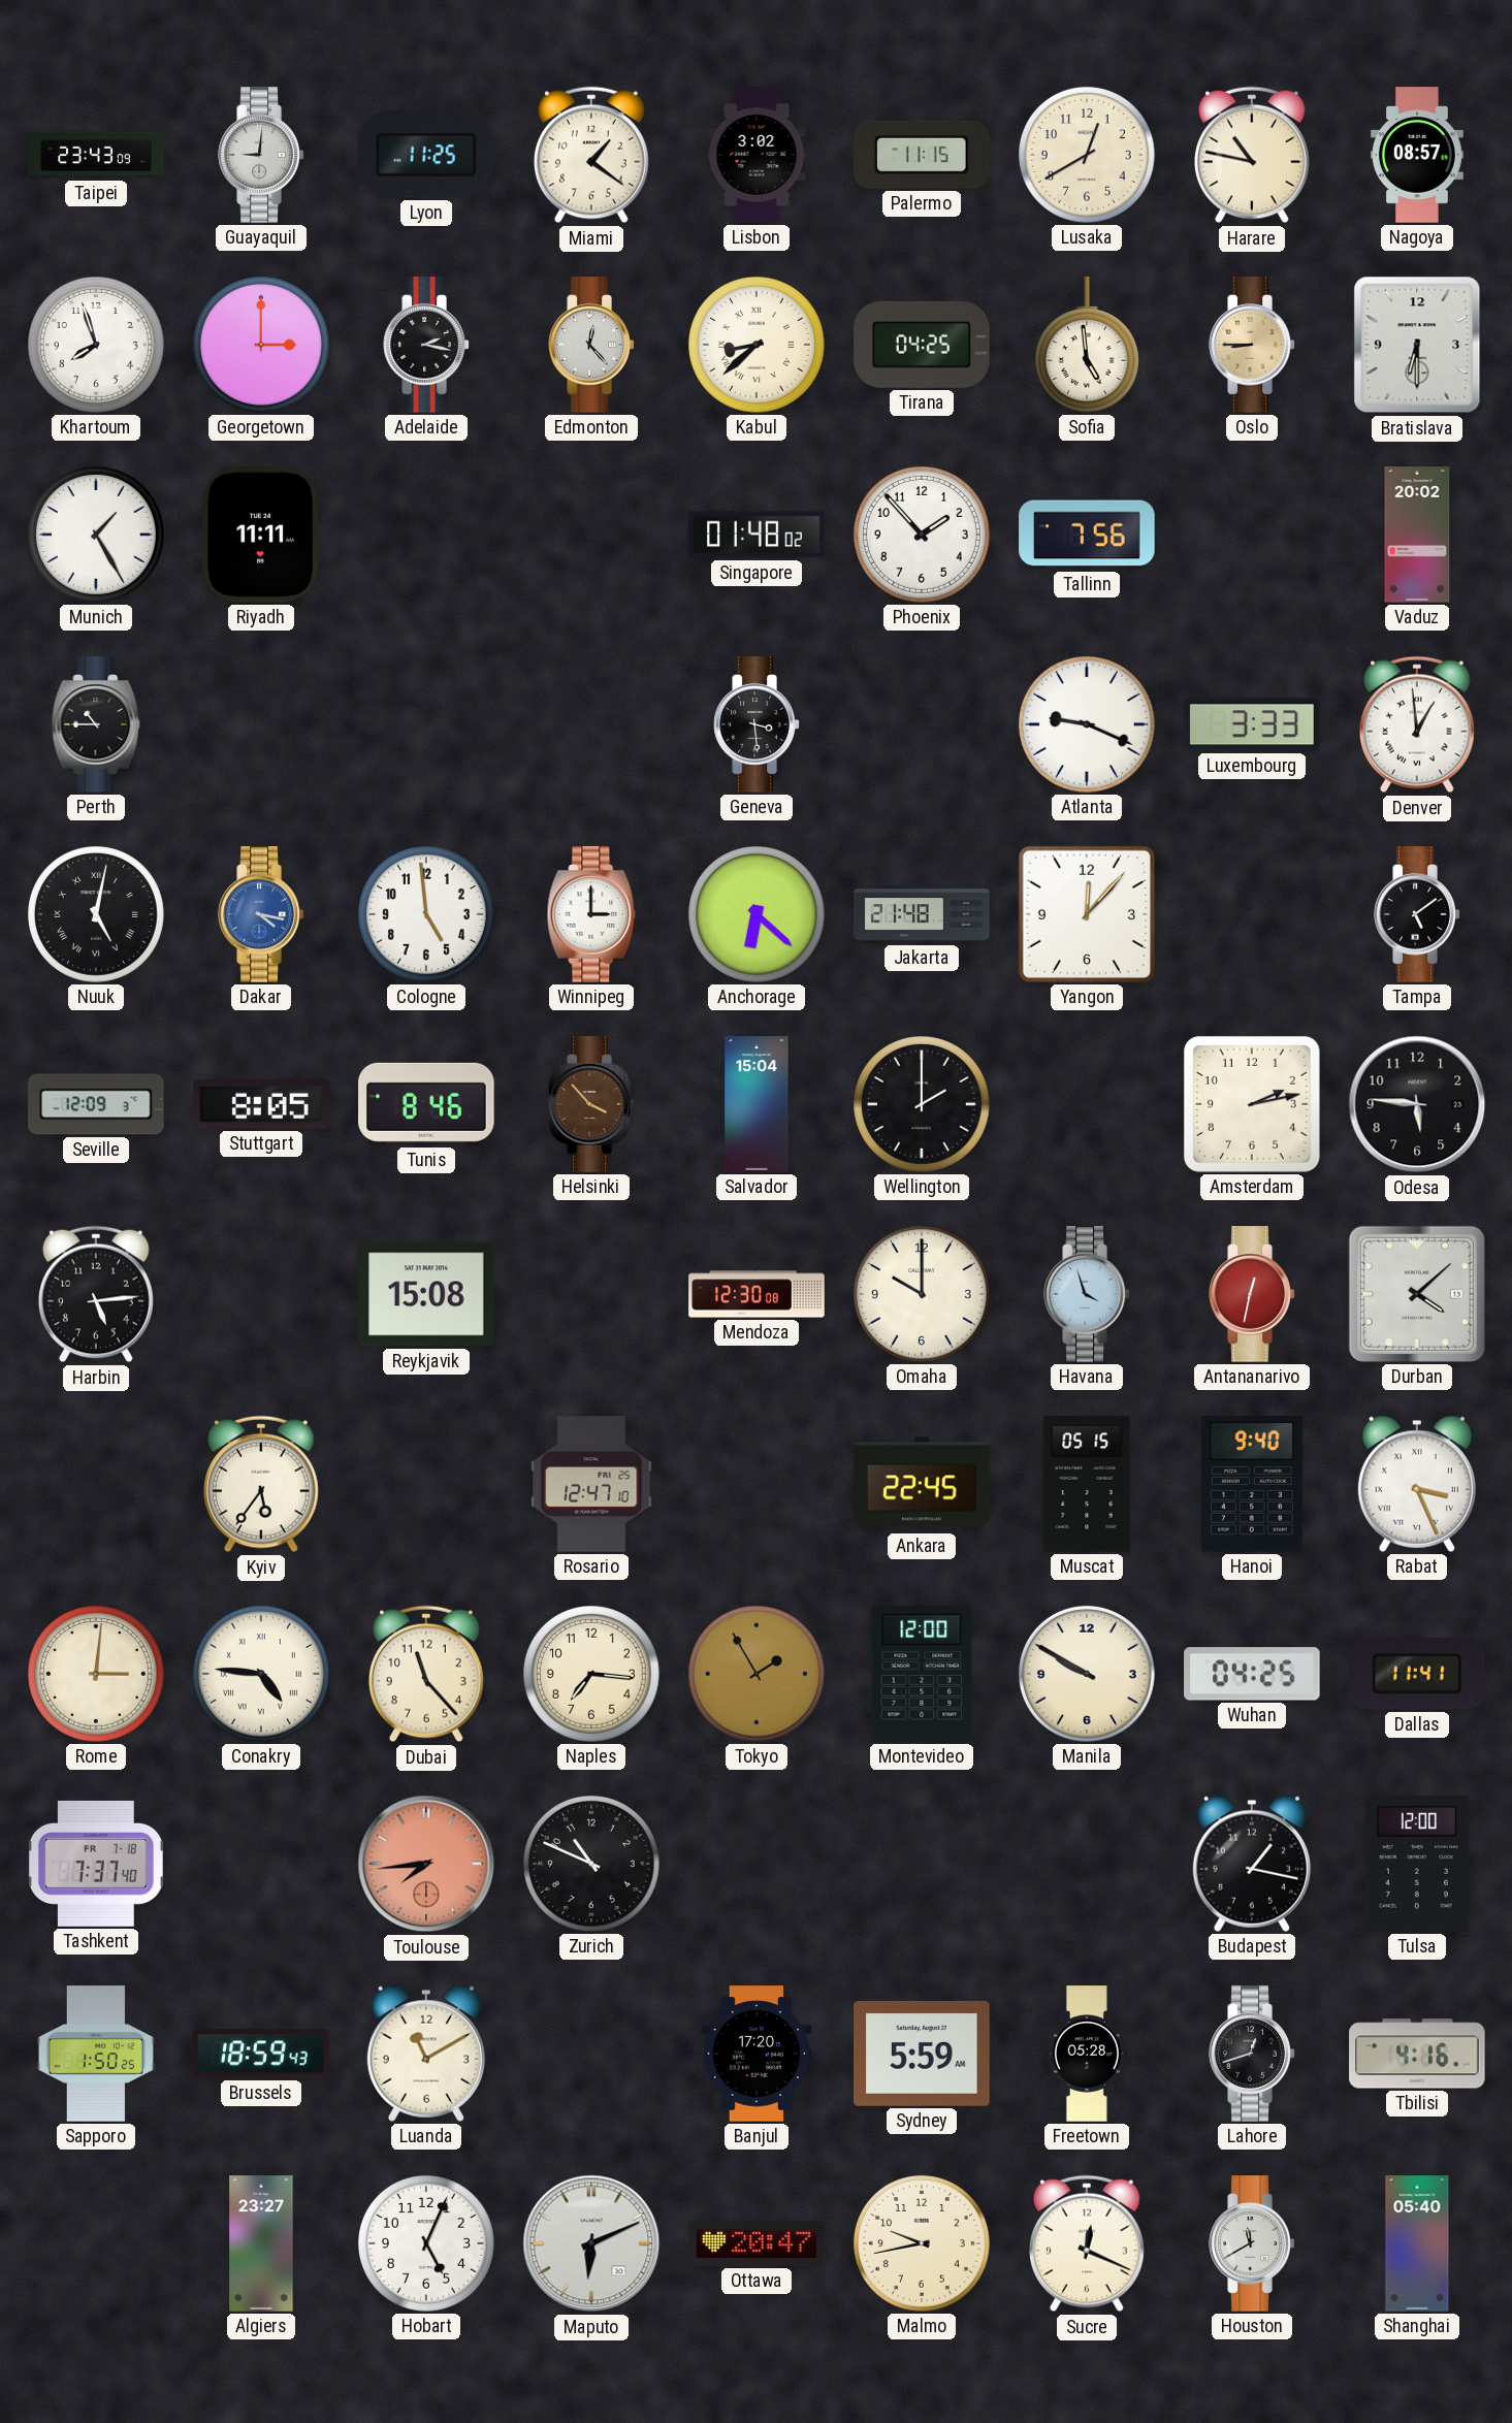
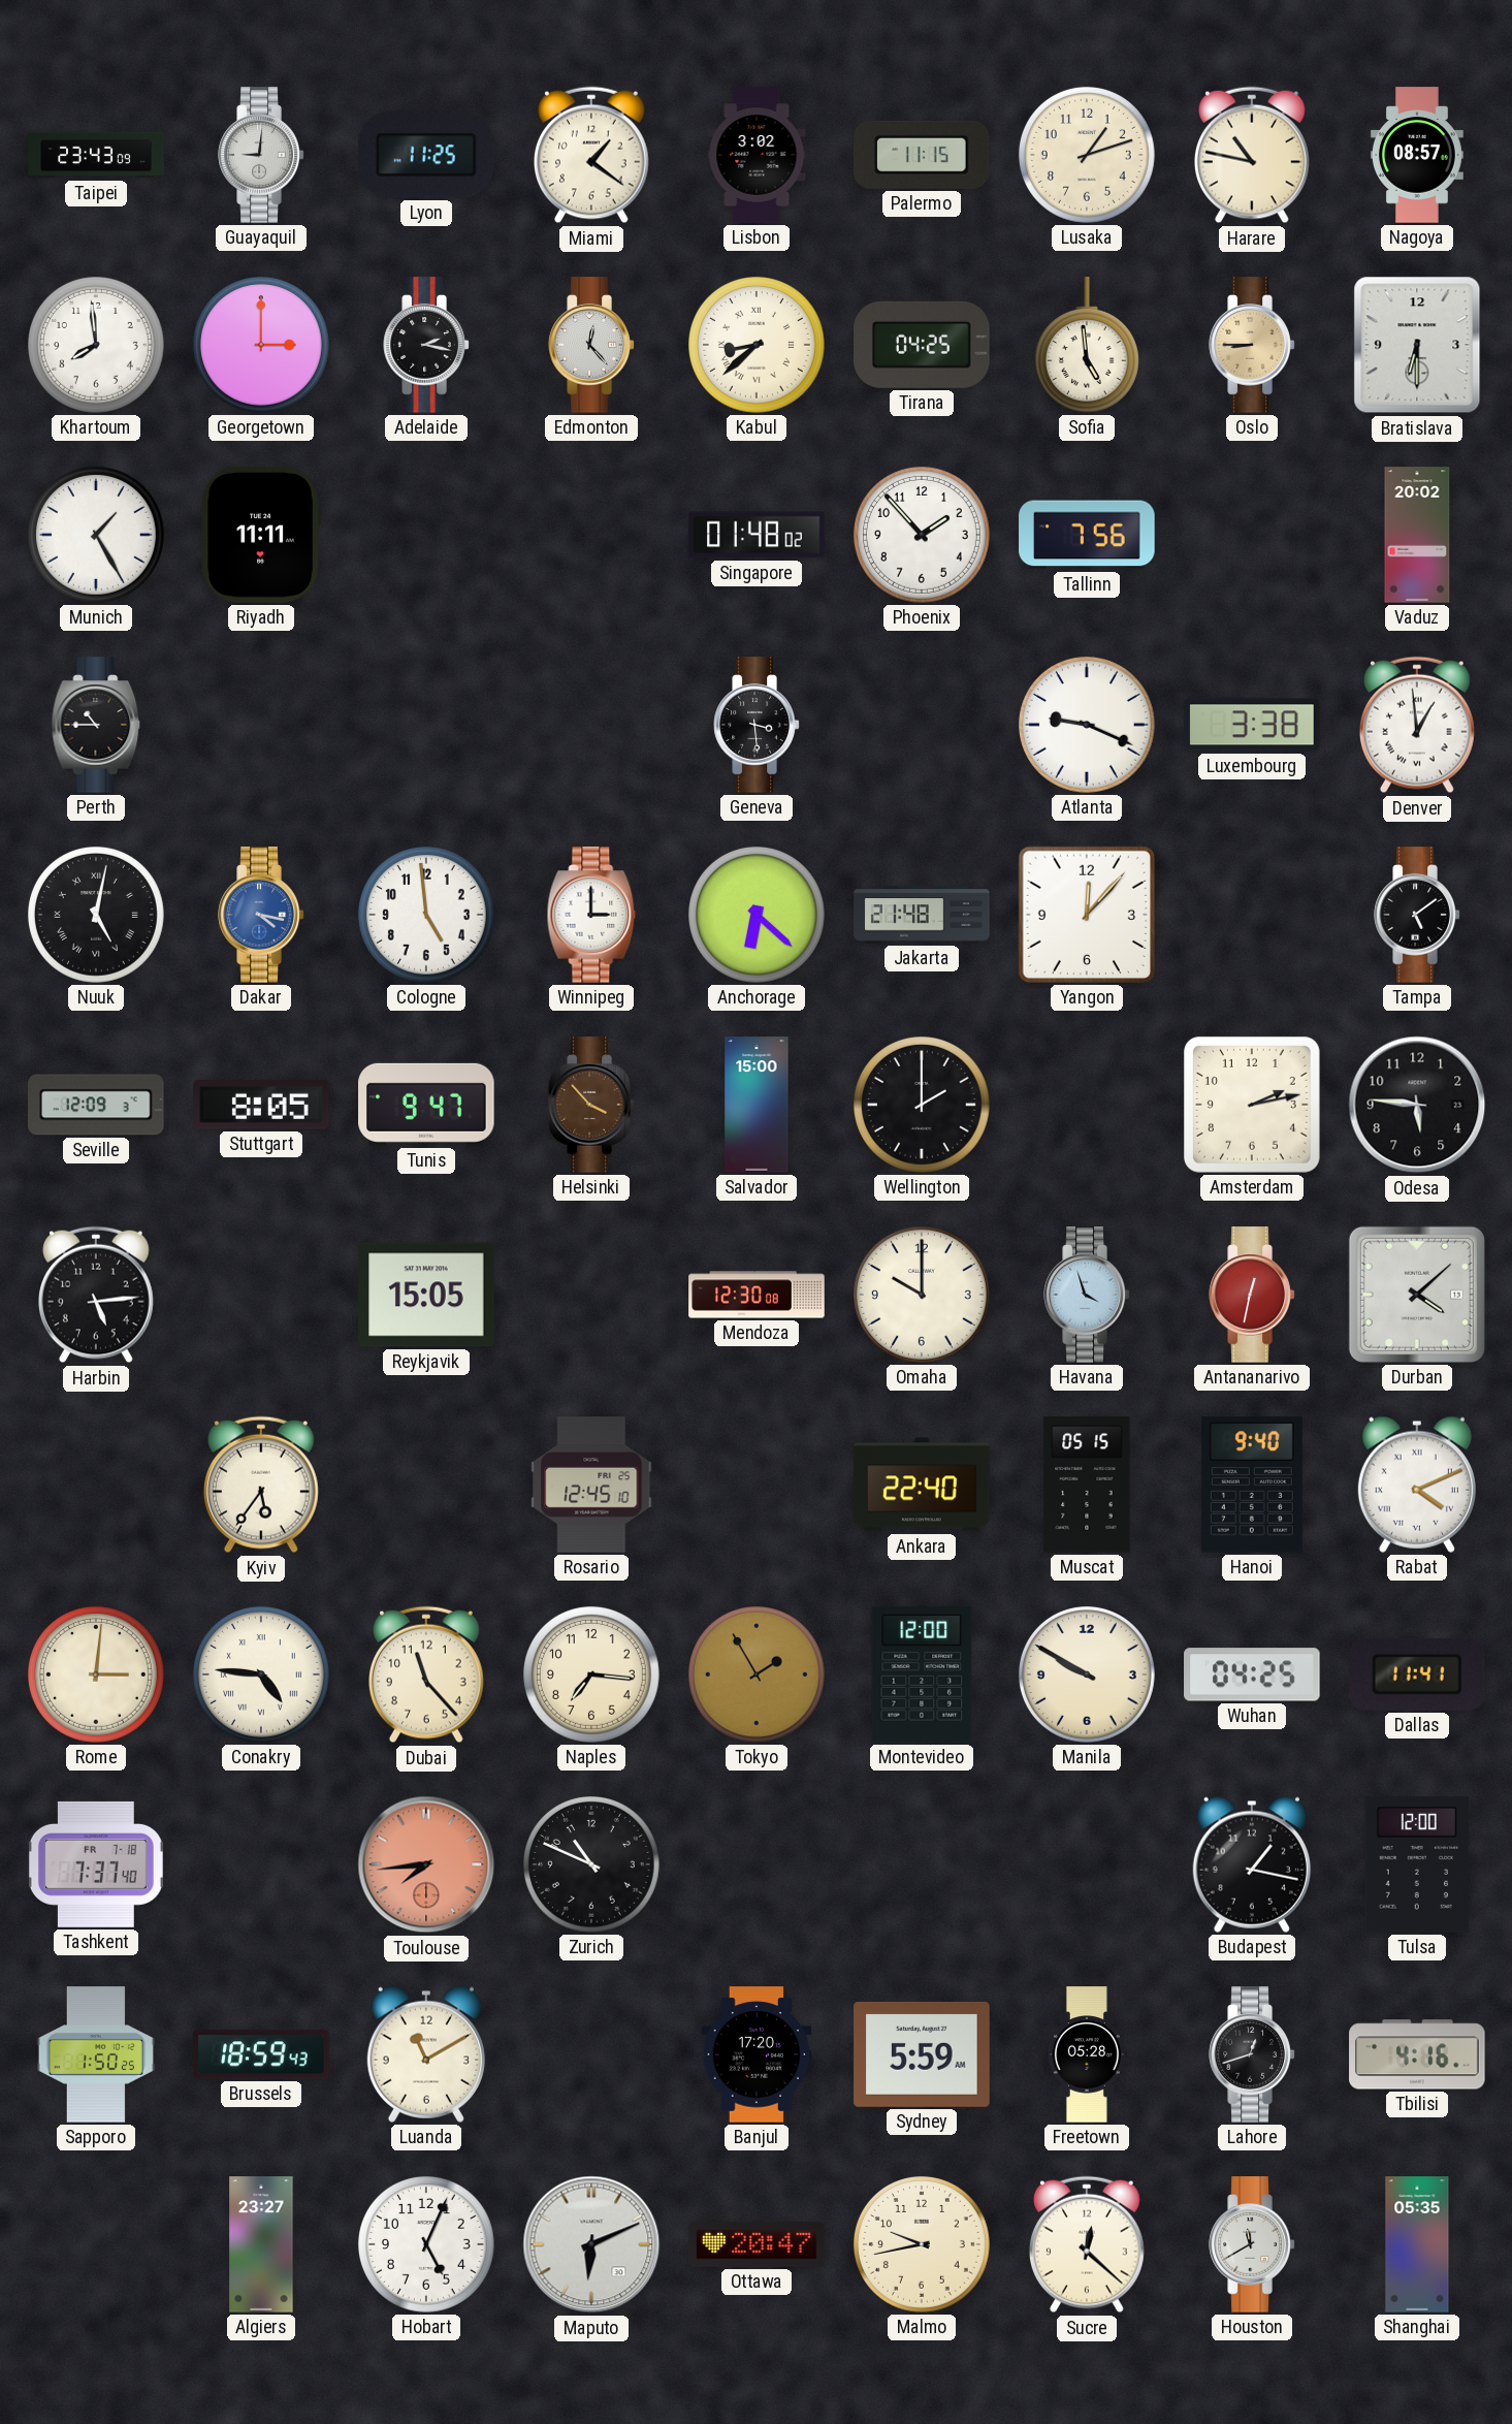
Lusaka: 12:40 -> 1:12
Khartoum: 7:57 -> 7:59
Luxembourg: 3:33 -> 3:38
Tunis: 8:46 -> 9:47
Salvador: 15:04 -> 15:00
Reykjavik: 15:08 -> 15:05
Rosario: 12:47 -> 12:45
Ankara: 22:45 -> 22:40
Rabat: 3:26 -> 4:11
Sucre: 12:19 -> 12:22
Shanghai: 05:40 -> 05:35
